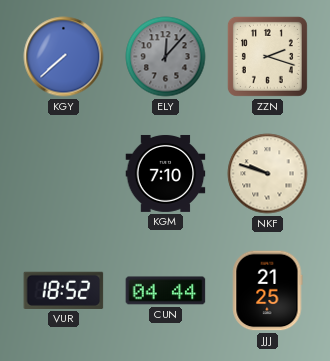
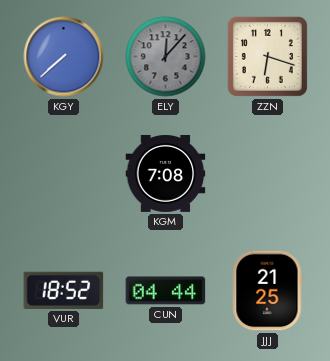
ZZN: 2:18 -> 6:18
KGM: 7:10 -> 7:08
NKF: 9:48 -> none
